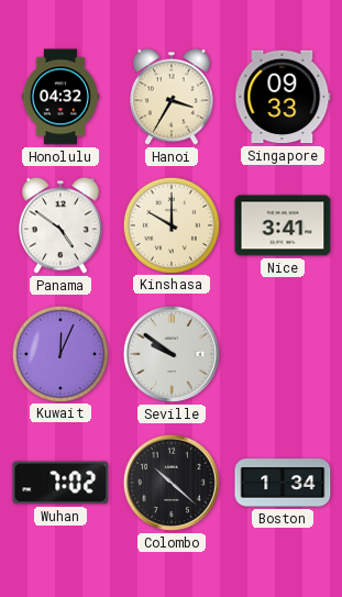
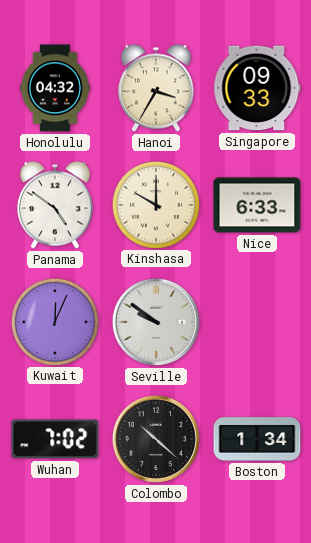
Nice: 3:41 -> 6:33
